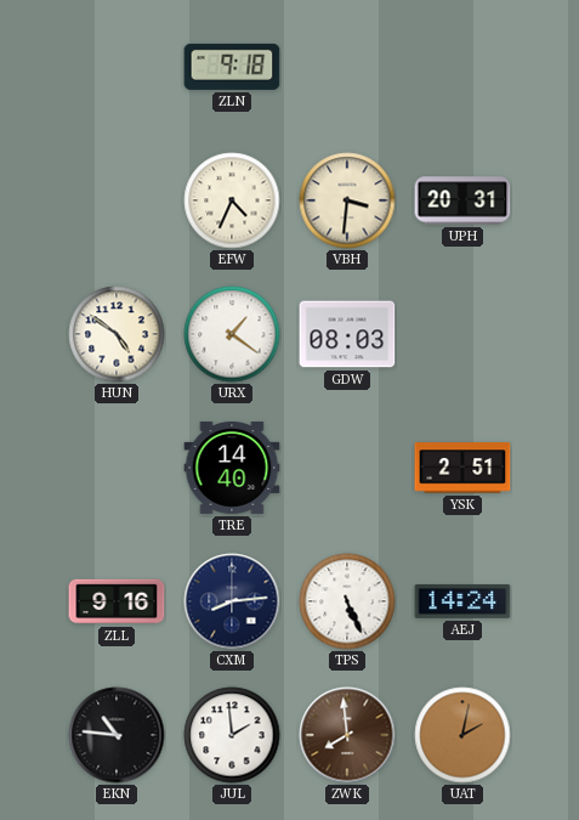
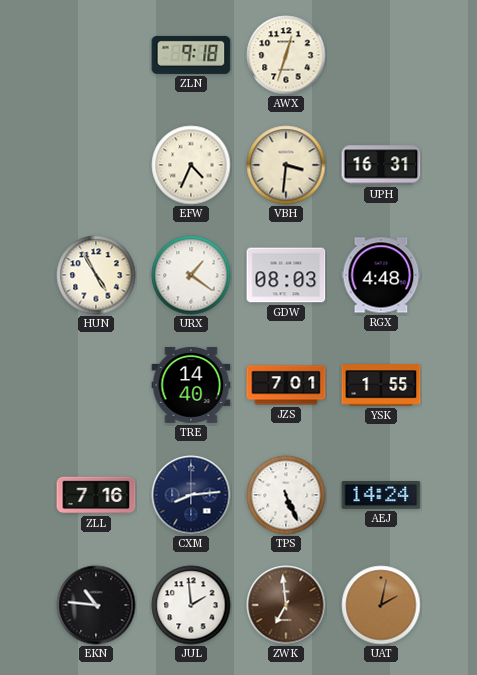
AWX: none -> 12:33
UPH: 20:31 -> 16:31
HUN: 4:51 -> 4:55
RGX: none -> 4:48
JZS: none -> 7:01
YSK: 2:51 -> 1:55
ZLL: 9:16 -> 7:16
ZWK: 7:59 -> 6:59
